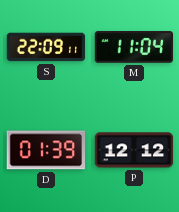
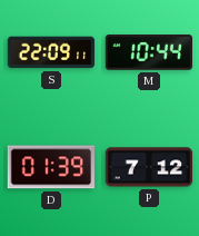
M: 11:04 -> 10:44
P: 12:12 -> 7:12
